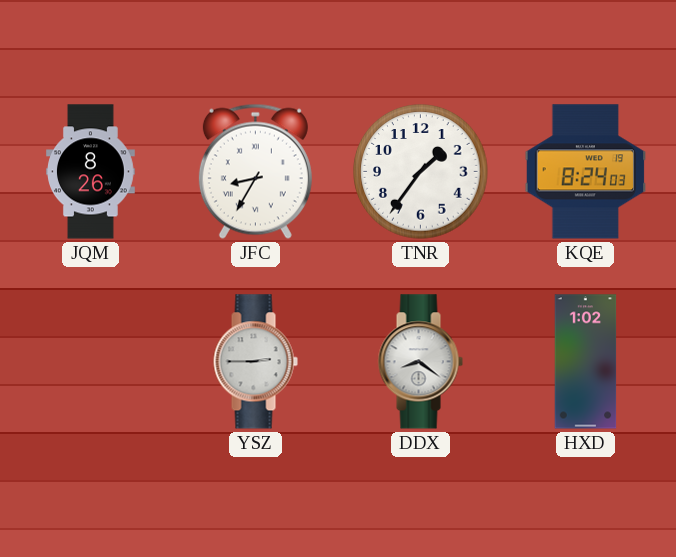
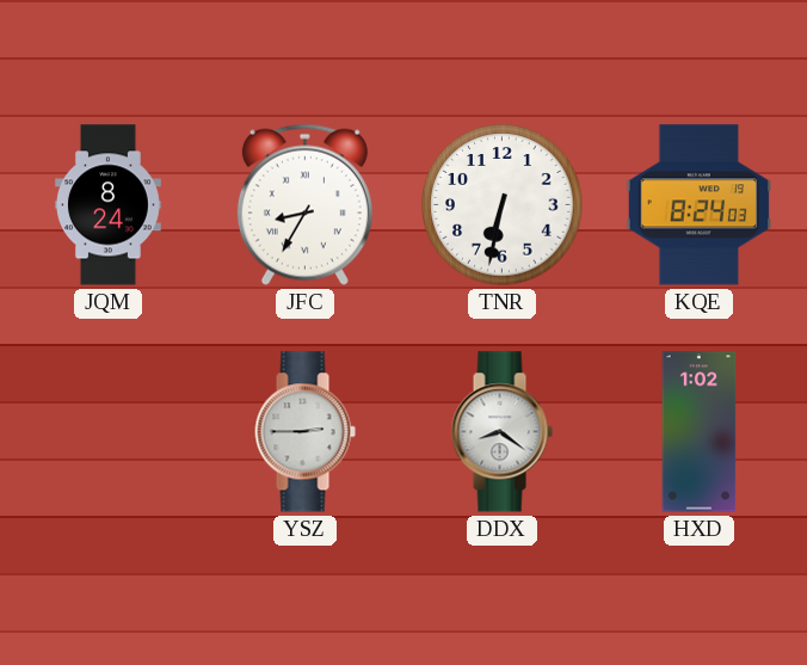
JQM: 8:26 -> 8:24
TNR: 1:36 -> 6:32
